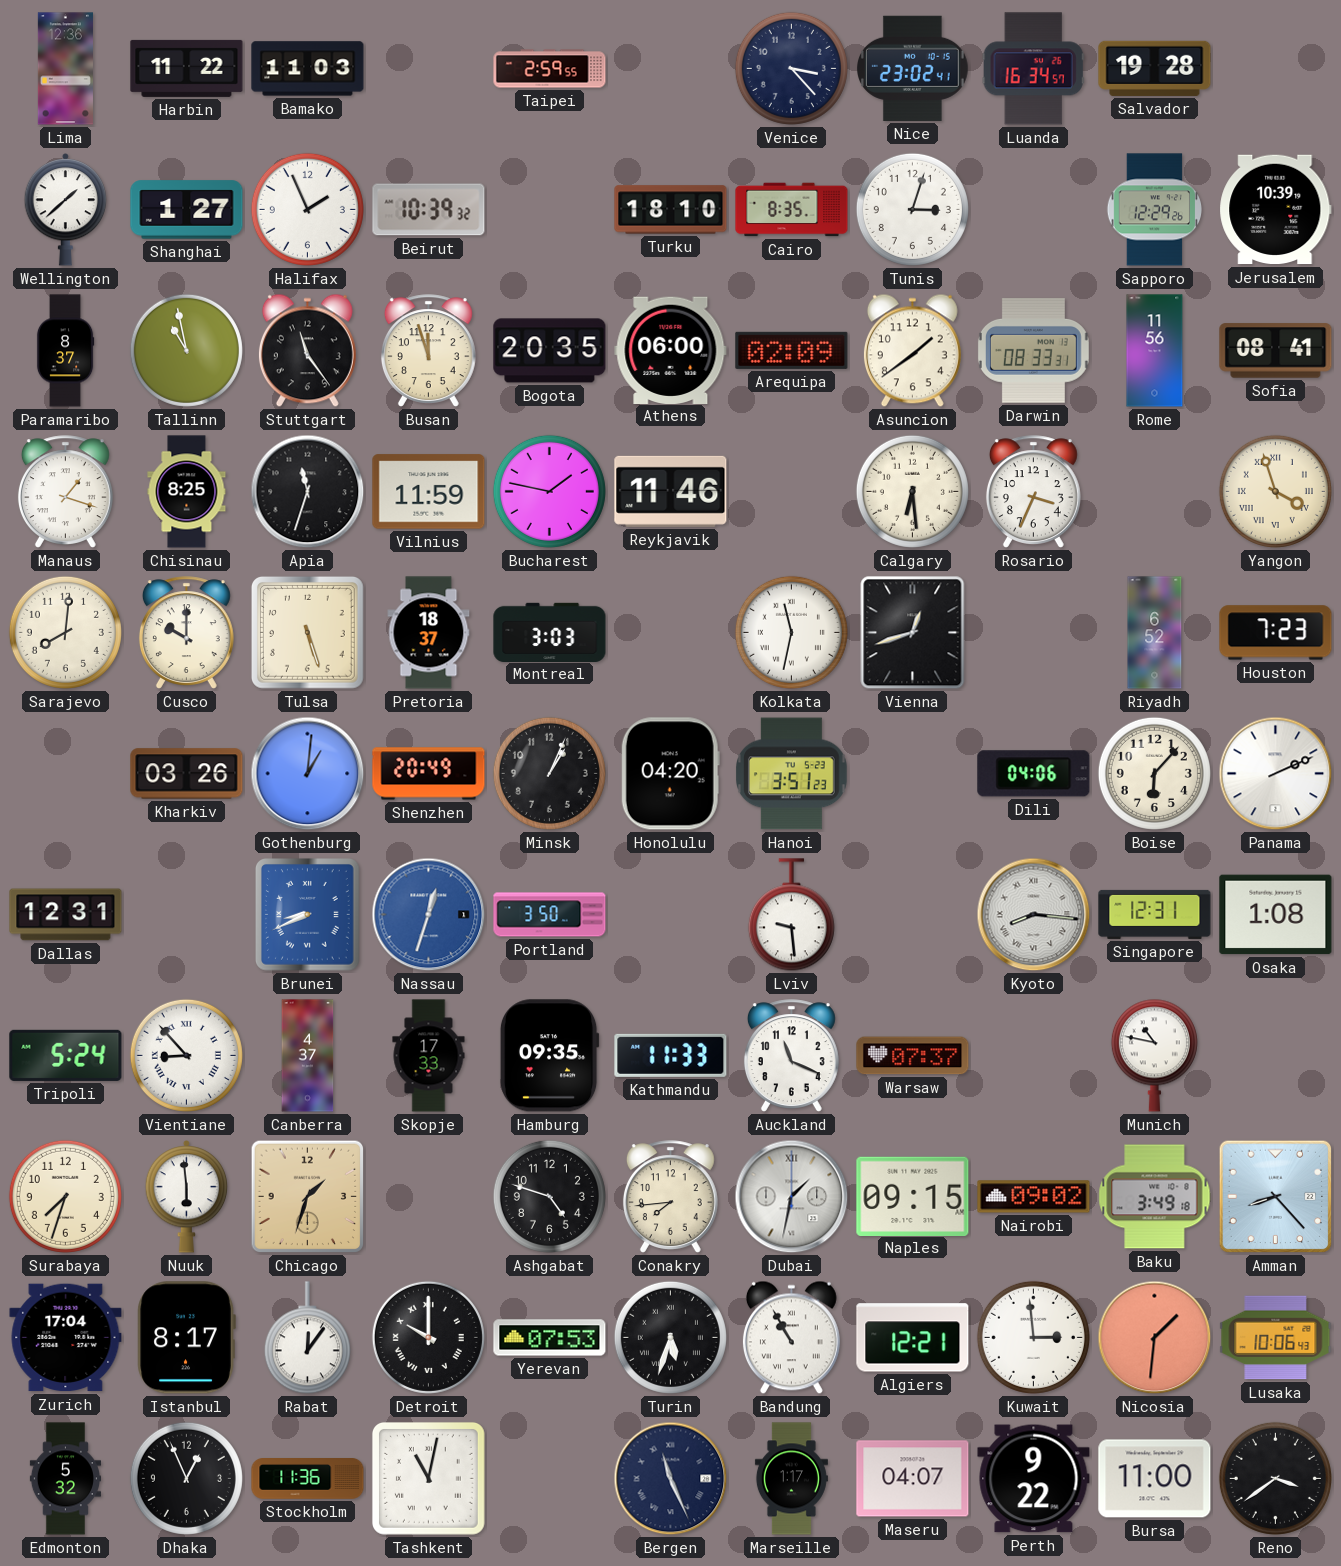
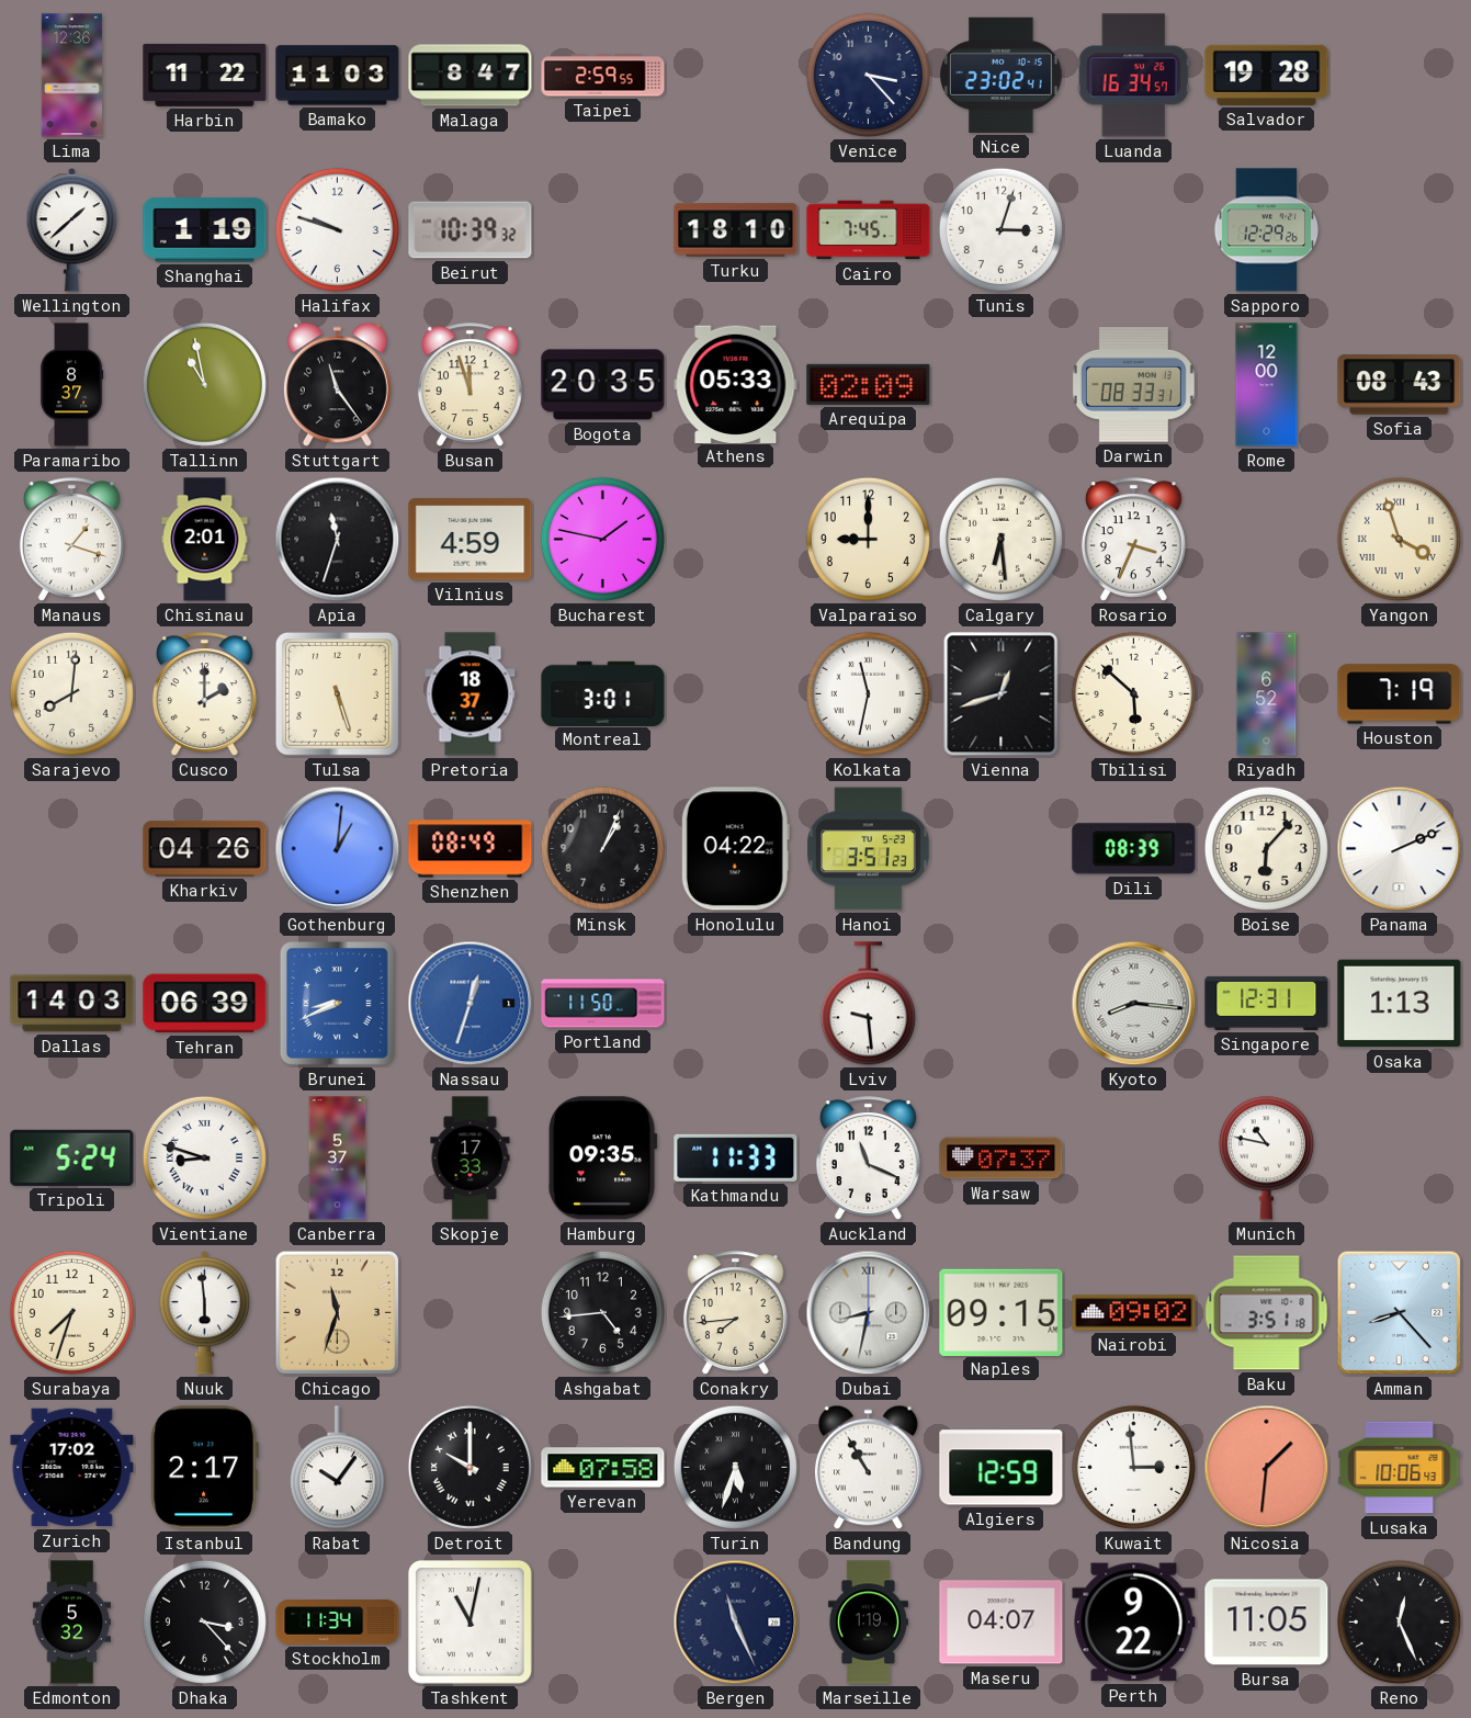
Malaga: none -> 8:47
Shanghai: 1:27 -> 1:19
Halifax: 1:56 -> 9:48
Cairo: 8:35 -> 7:45
Jerusalem: 10:39 -> none
Athens: 06:00 -> 05:33
Asuncion: 1:39 -> none
Rome: 11:56 -> 12:00
Sofia: 08:41 -> 08:43
Chisinau: 8:25 -> 2:01
Vilnius: 11:59 -> 4:59
Reykjavik: 11:46 -> none
Valparaiso: none -> 9:00
Cusco: 10:00 -> 2:00
Montreal: 3:03 -> 3:01
Tbilisi: none -> 5:52
Houston: 7:23 -> 7:19
Kharkiv: 03:26 -> 04:26
Shenzhen: 20:49 -> 08:49
Honolulu: 04:20 -> 04:22
Dili: 04:06 -> 08:39
Dallas: 12:31 -> 14:03
Tehran: none -> 06:39
Portland: 3:50 -> 11:50
Osaka: 1:08 -> 1:13
Vientiane: 8:53 -> 8:48
Canberra: 4:37 -> 5:37
Chicago: 1:33 -> 11:33
Ashgabat: 4:48 -> 4:44
Dubai: 1:32 -> 8:32
Baku: 3:49 -> 3:51
Zurich: 17:04 -> 17:02
Istanbul: 8:17 -> 2:17
Rabat: 12:06 -> 10:06
Yerevan: 07:53 -> 07:58
Algiers: 12:21 -> 12:59
Dhaka: 12:56 -> 3:23
Stockholm: 11:36 -> 11:34
Marseille: 1:17 -> 1:19
Bursa: 11:00 -> 11:05
Reno: 3:39 -> 12:26
